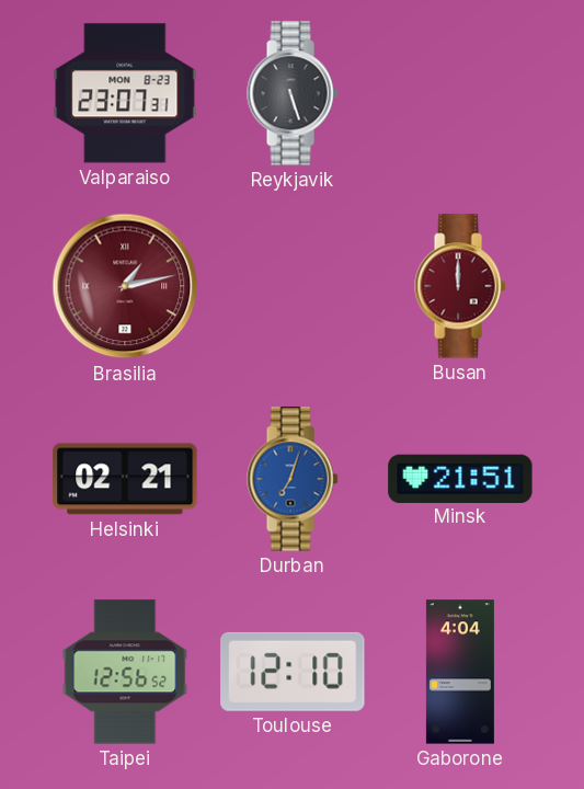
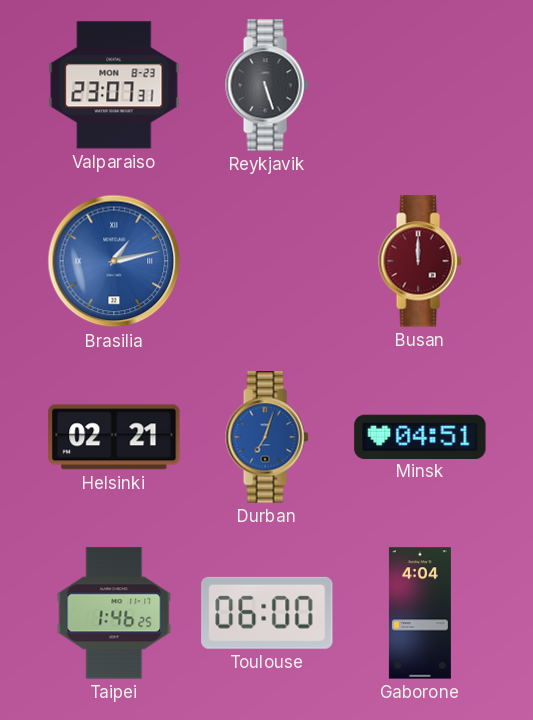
Brasilia dial: burgundy -> blue
Minsk: 21:51 -> 04:51
Taipei: 12:56 -> 1:46
Toulouse: 12:10 -> 06:00
